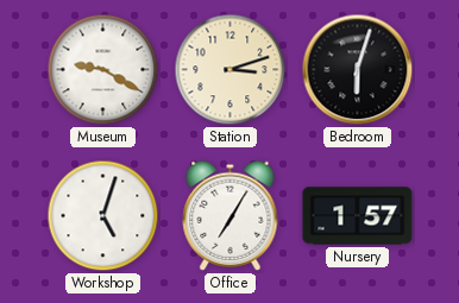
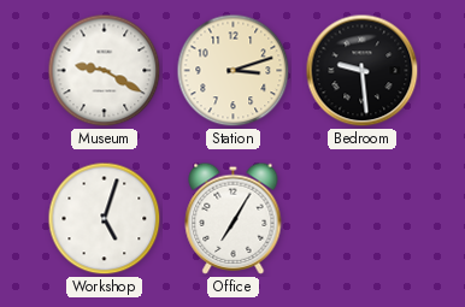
Bedroom: 6:03 -> 9:29
Nursery: 1:57 -> none
